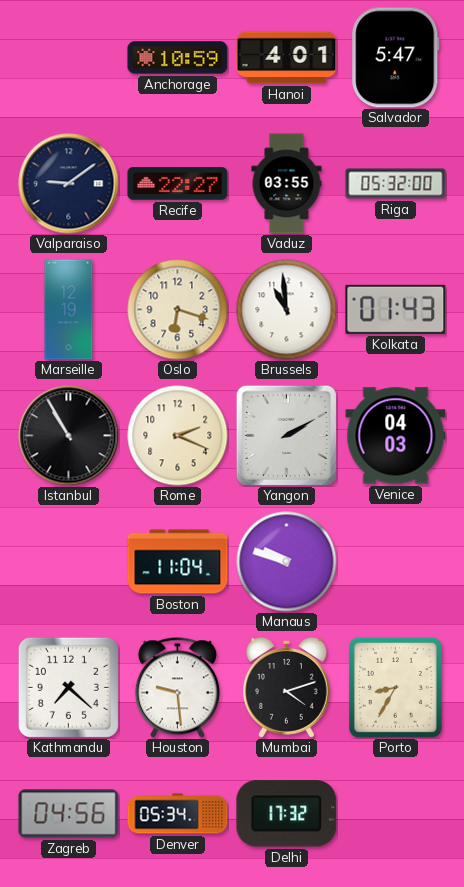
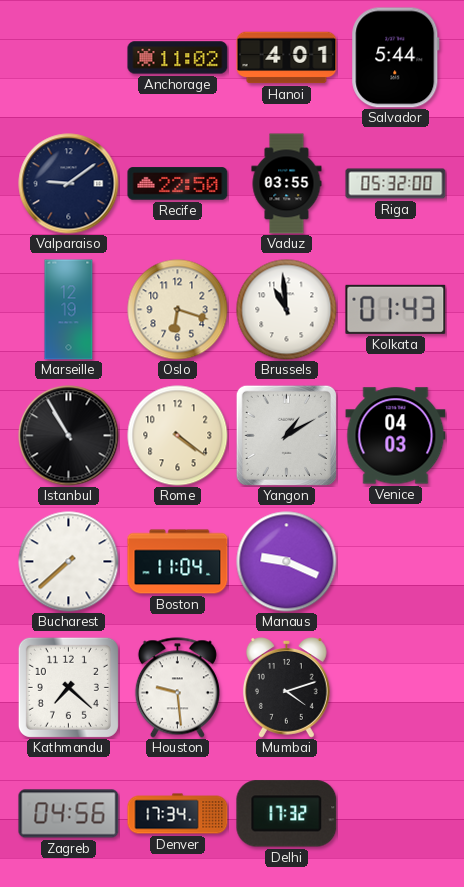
Anchorage: 10:59 -> 11:02
Salvador: 5:47 -> 5:44
Recife: 22:27 -> 22:50
Rome: 2:19 -> 4:21
Yangon: 2:10 -> 1:10
Bucharest: none -> 7:38
Manaus: 9:48 -> 9:19
Porto: 8:35 -> none
Denver: 05:34 -> 17:34
